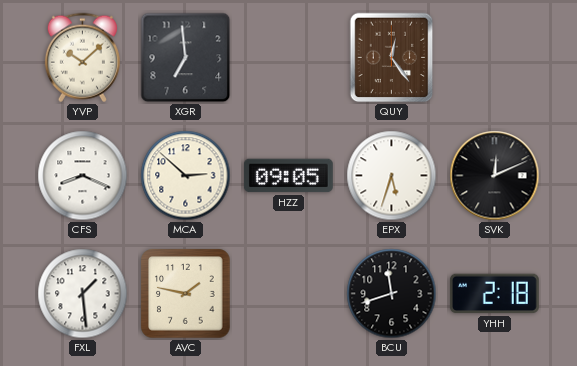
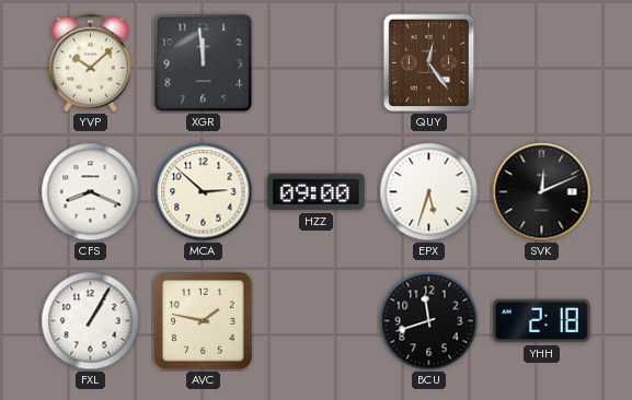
XGR: 6:59 -> 11:59
HZZ: 09:05 -> 09:00
FXL: 1:29 -> 1:05
